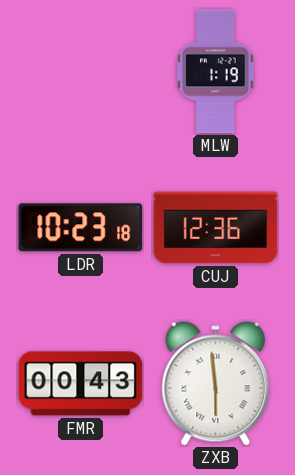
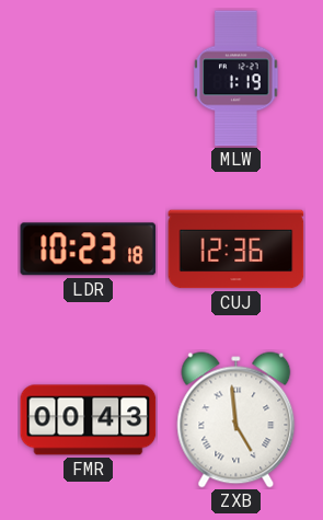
ZXB: 5:59 -> 4:59
